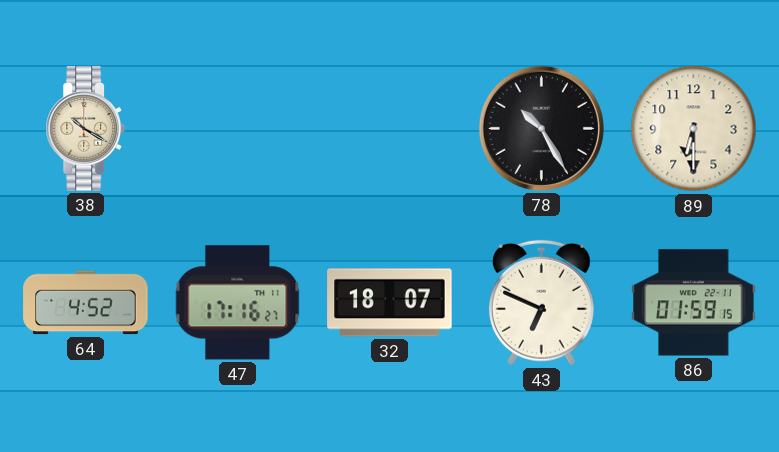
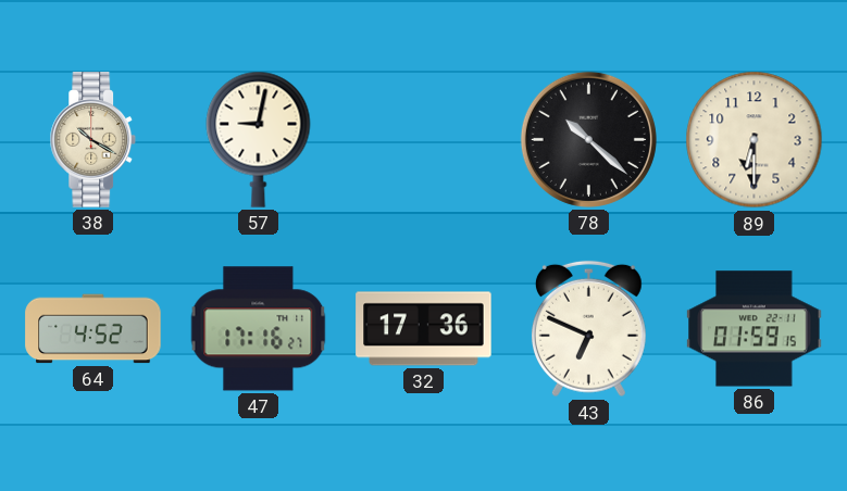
57: none -> 9:02
78: 10:25 -> 10:22
32: 18:07 -> 17:36
